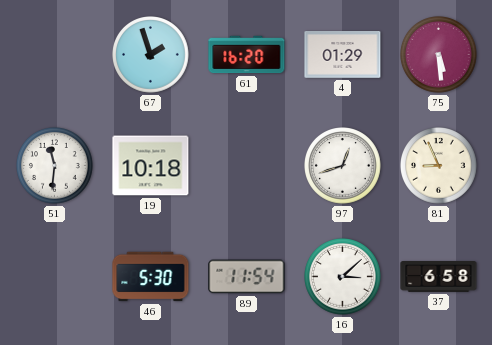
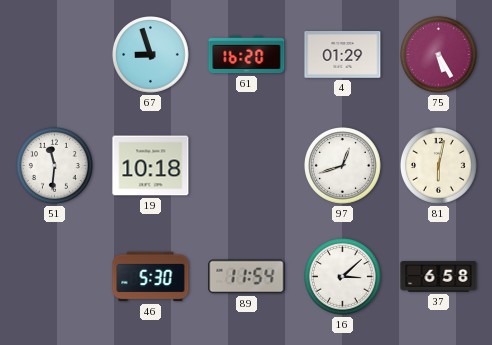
67: 1:57 -> 8:57
75: 5:29 -> 5:25
81: 8:56 -> 6:02
